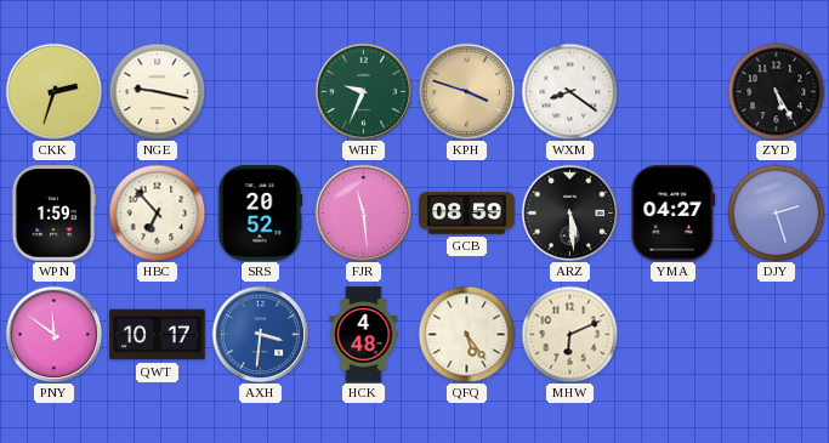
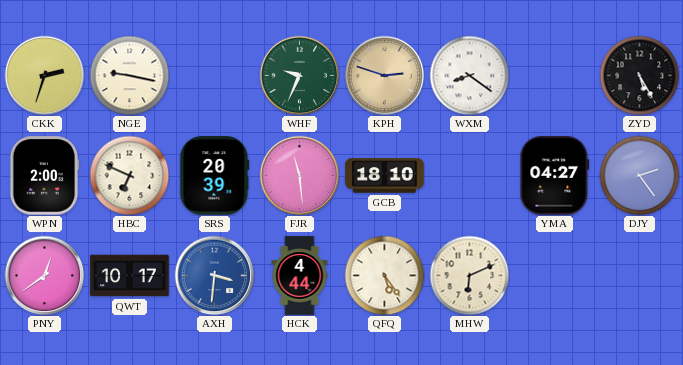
KPH: 3:48 -> 2:48
WPN: 1:59 -> 2:00
HBC: 6:53 -> 6:49
SRS: 20:52 -> 20:39
GCB: 08:59 -> 18:10
ARZ: 5:29 -> none
DJY: 2:27 -> 2:24
PNY: 11:51 -> 12:39
HCK: 4:48 -> 4:44
